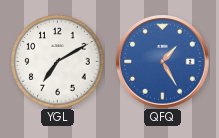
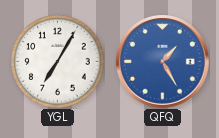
YGL: 7:10 -> 7:05
